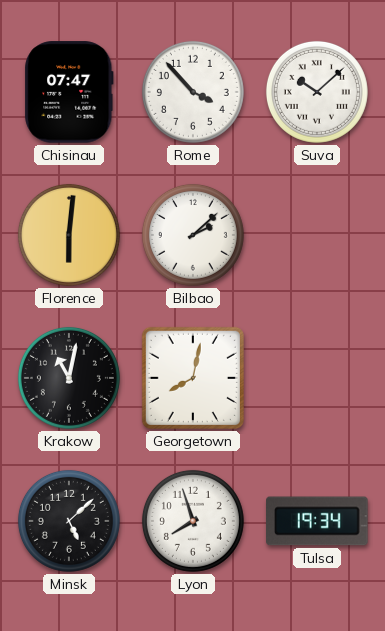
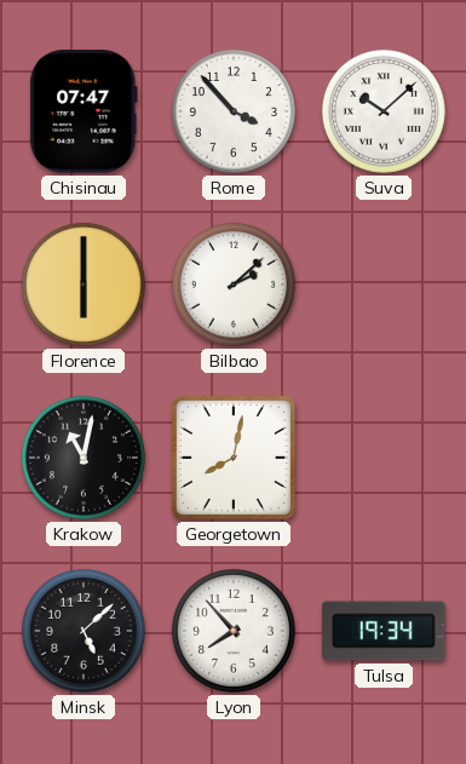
Florence: 6:01 -> 6:00
Lyon: 7:57 -> 7:53
